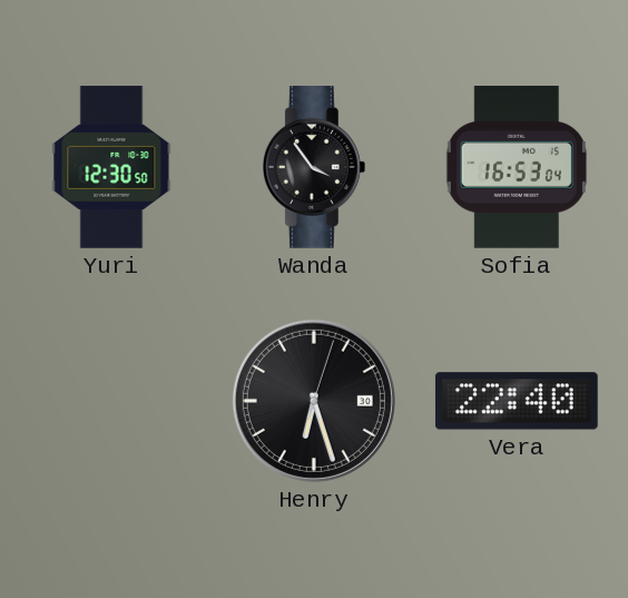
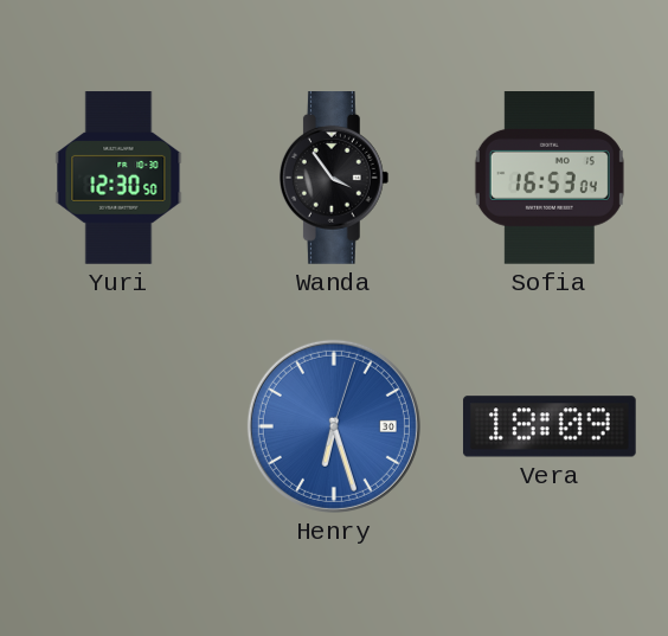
Henry dial: black -> blue
Vera: 22:40 -> 18:09
